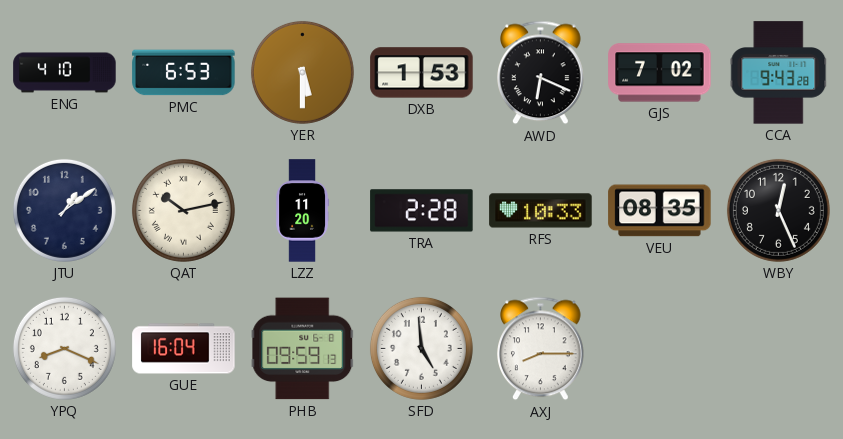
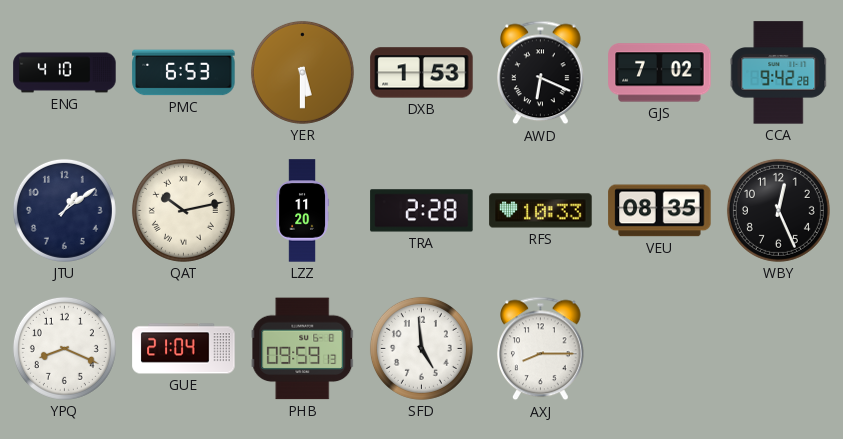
CCA: 9:43 -> 9:42
GUE: 16:04 -> 21:04
